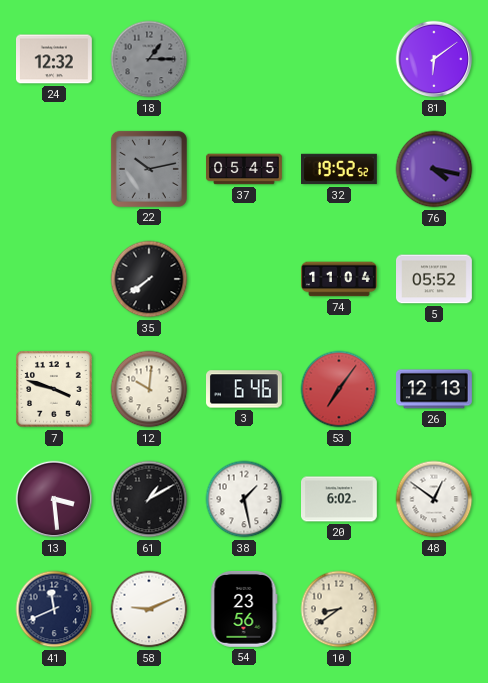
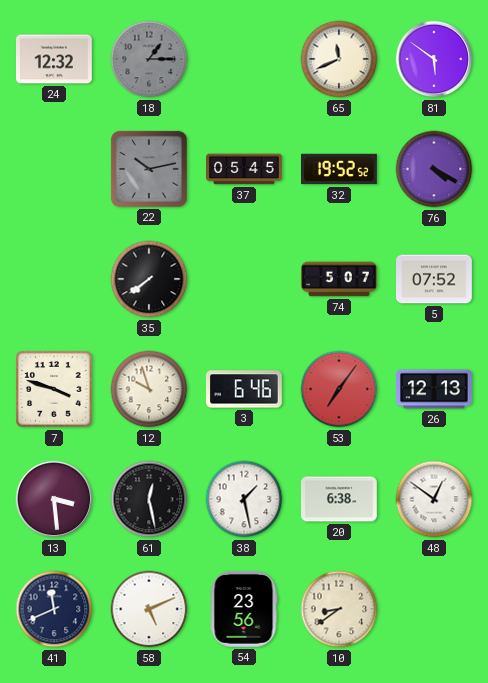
65: none -> 11:41
81: 6:09 -> 5:51
76: 4:17 -> 4:20
74: 11:04 -> 5:07
5: 05:52 -> 07:52
12: 10:01 -> 9:57
61: 1:10 -> 12:28
20: 6:02 -> 6:38
58: 9:11 -> 5:11
